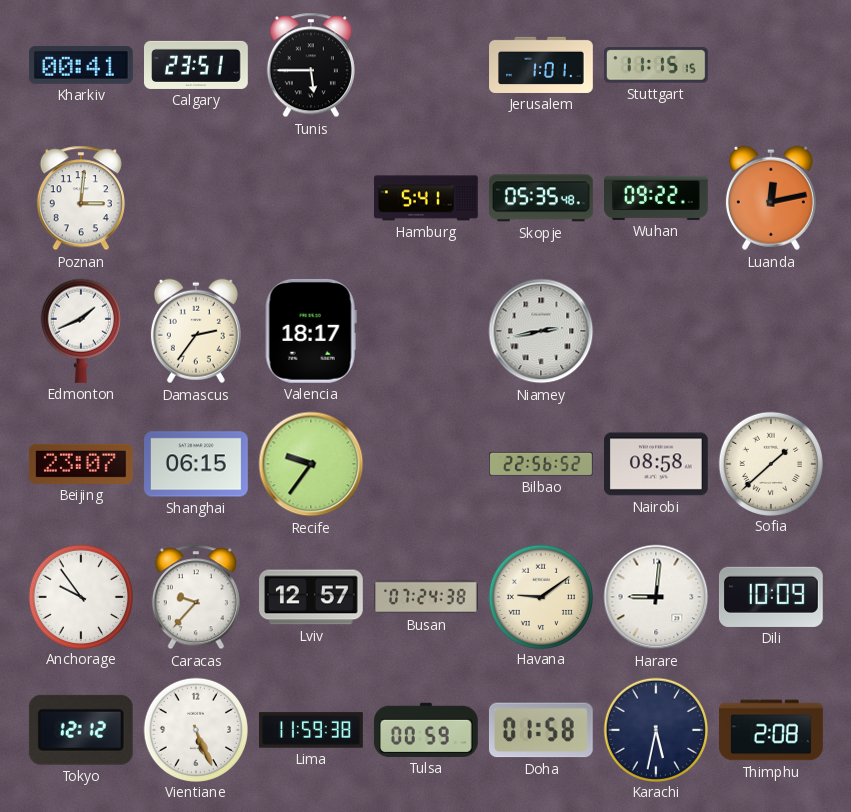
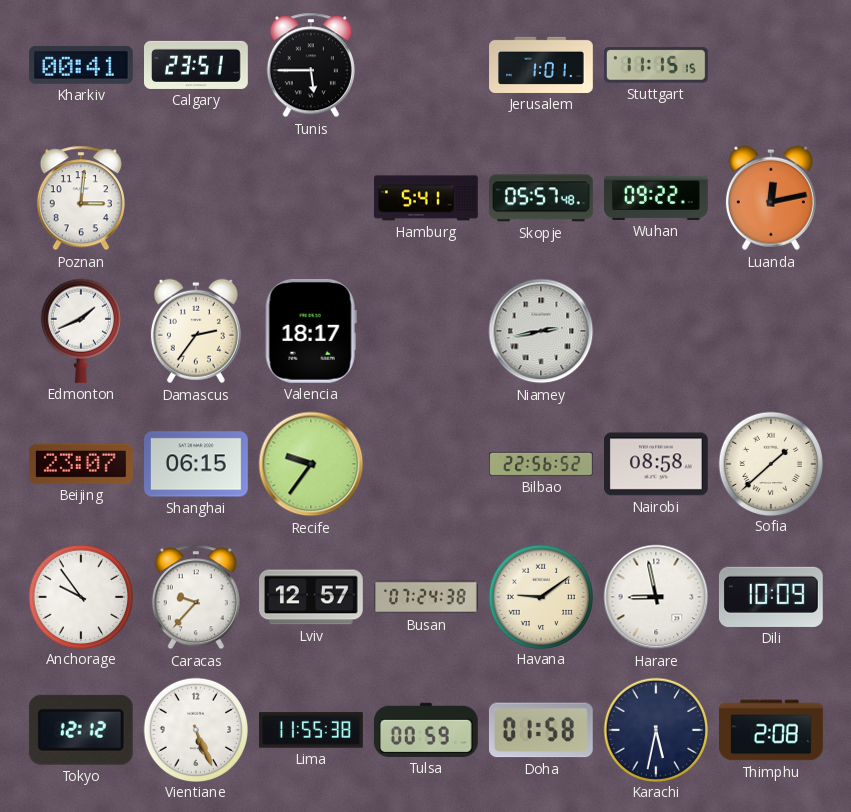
Skopje: 05:35 -> 05:57
Harare: 9:01 -> 8:58
Lima: 11:59 -> 11:55
